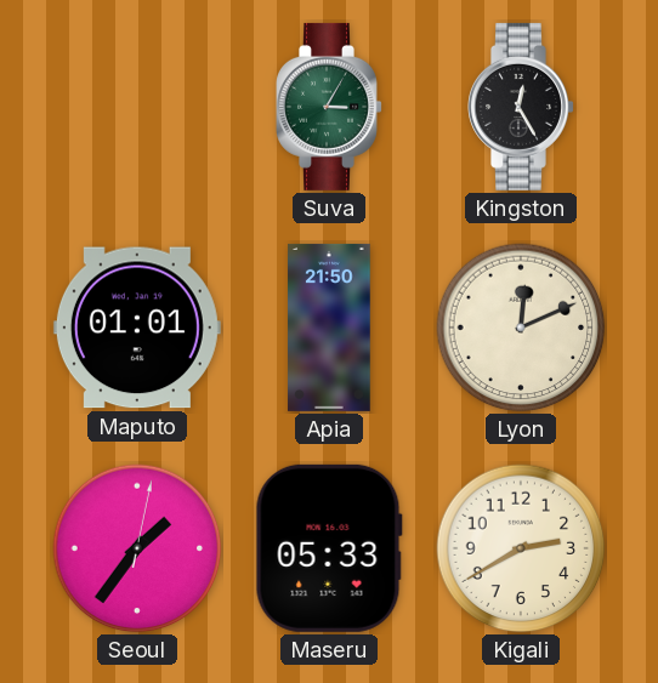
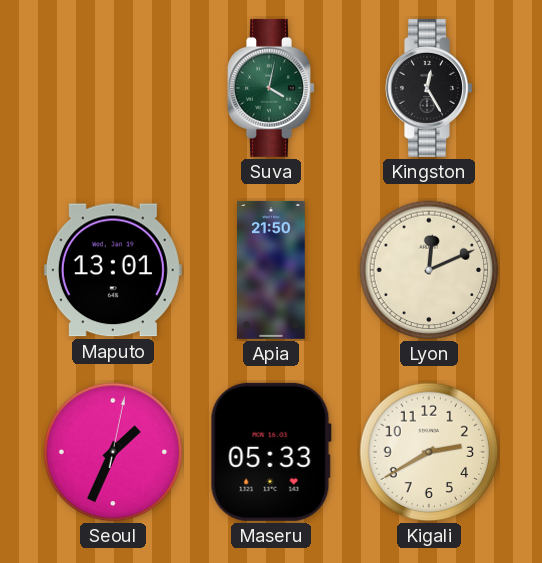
Suva: 3:05 -> 4:02
Maputo: 01:01 -> 13:01
Seoul: 1:36 -> 1:34
